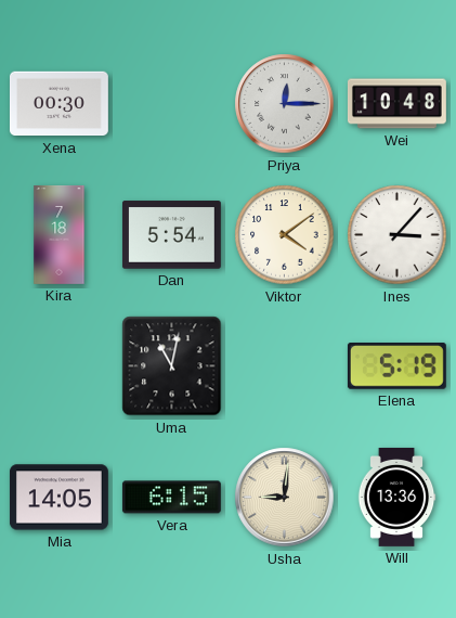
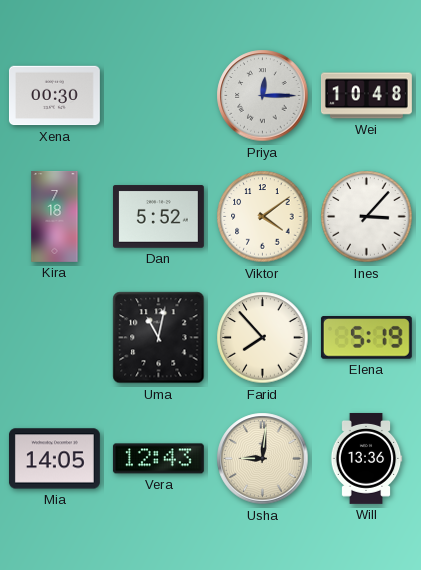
Dan: 5:54 -> 5:52
Farid: none -> 7:53
Vera: 6:15 -> 12:43
